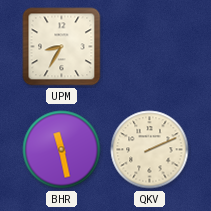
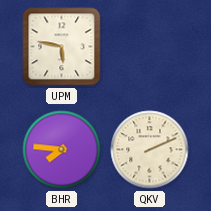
UPM: 8:35 -> 5:47
BHR: 11:28 -> 7:46
